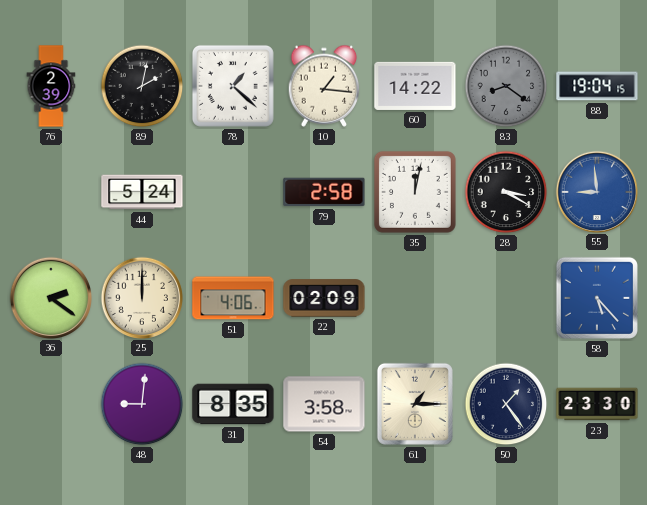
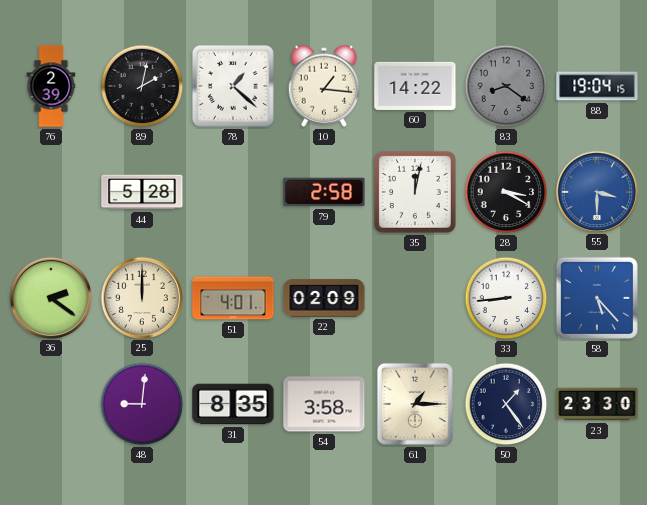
44: 5:24 -> 5:28
55: 8:59 -> 3:30
51: 4:06 -> 4:01
33: none -> 8:44
